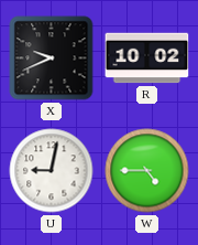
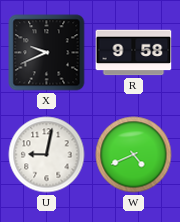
R: 10:02 -> 9:58
W: 4:45 -> 4:41
